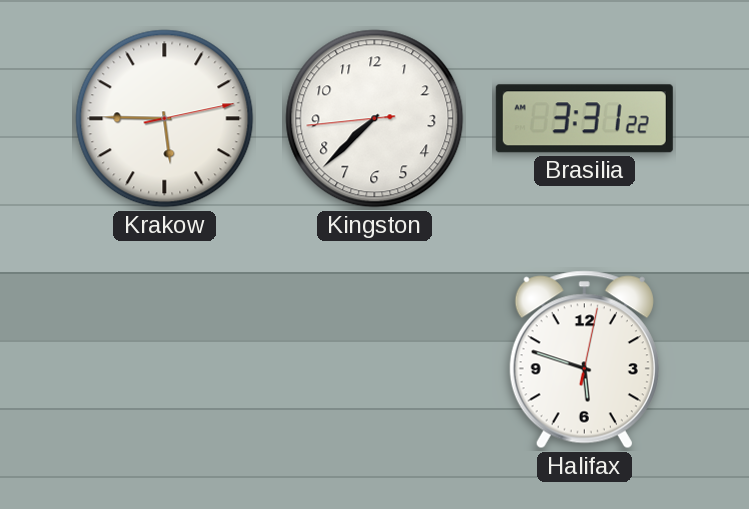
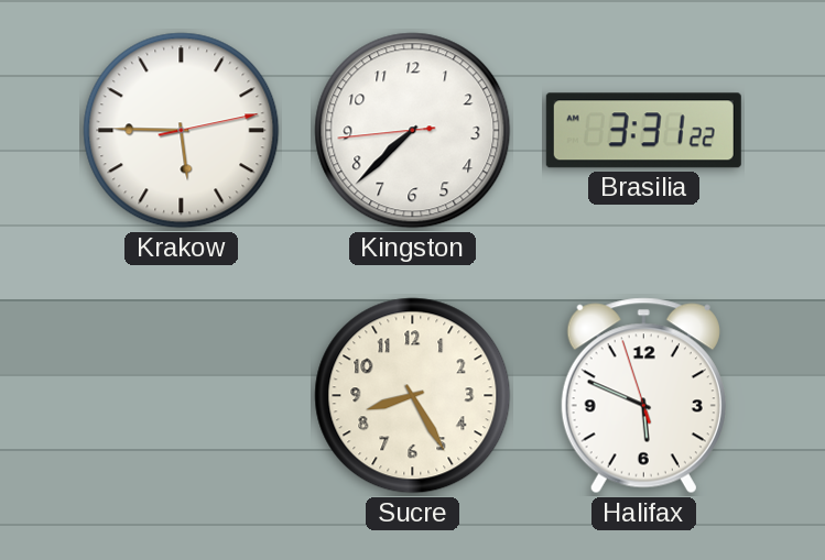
Sucre: none -> 8:25
Halifax: 5:48:02 -> 5:48:57
